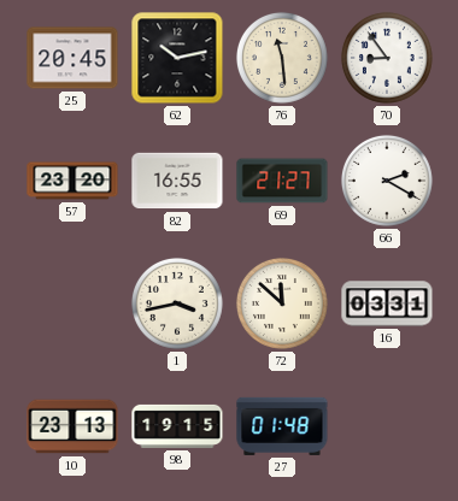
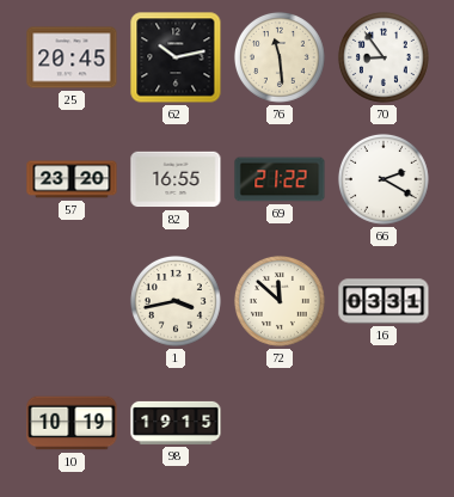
69: 21:27 -> 21:22
10: 23:13 -> 10:19
27: 01:48 -> none
